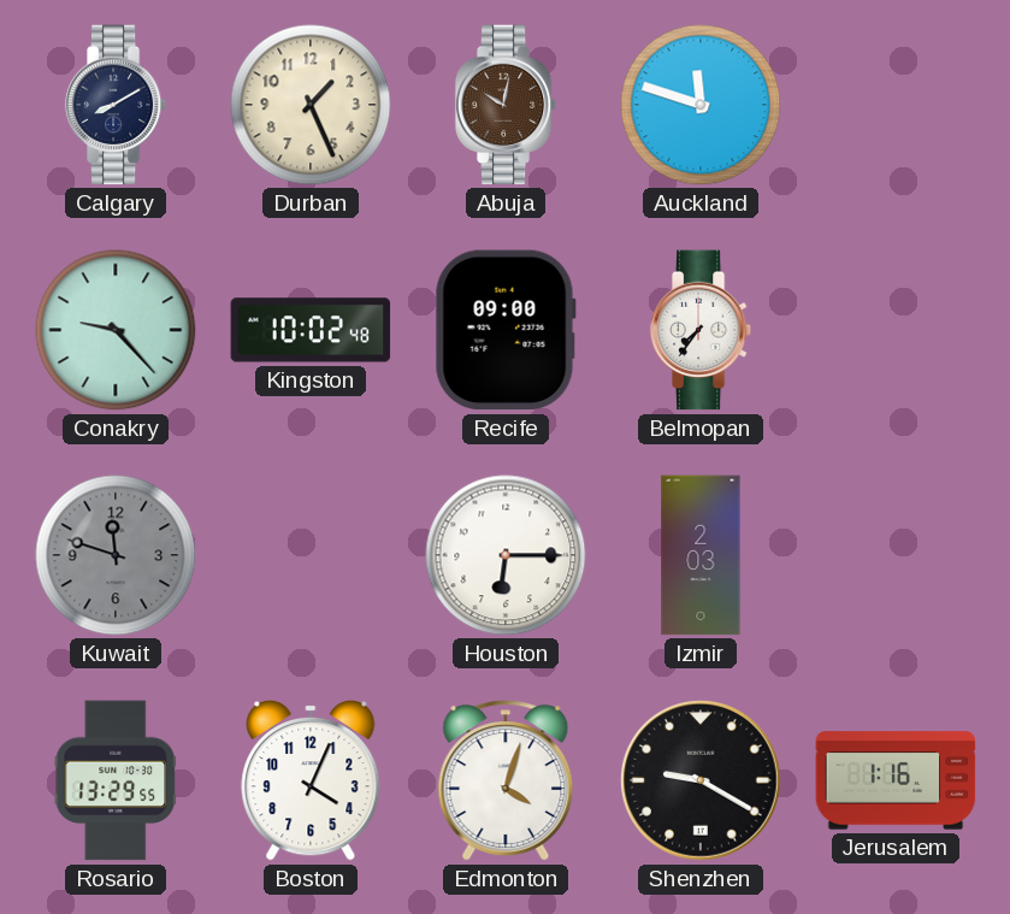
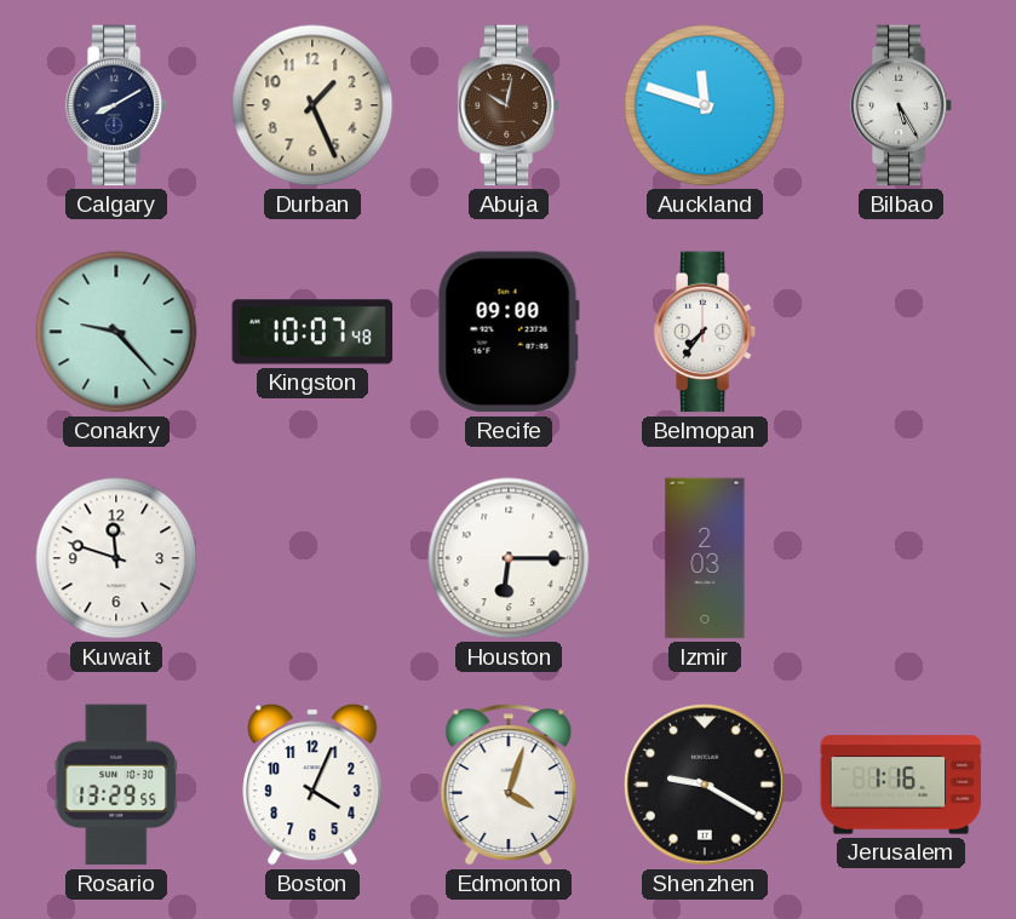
Bilbao: none -> 5:25
Kingston: 10:02 -> 10:07
Kuwait dial: grey -> white
